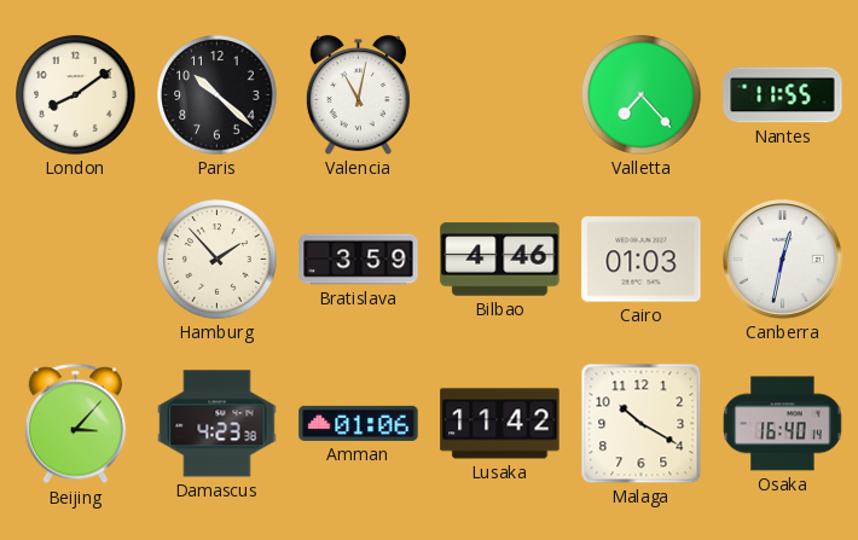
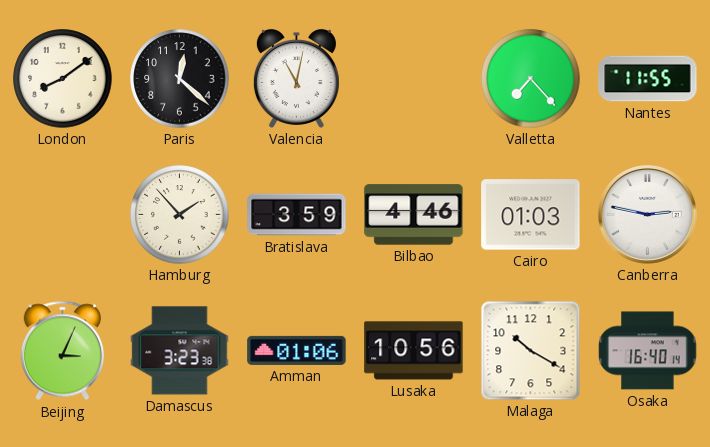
Paris: 10:22 -> 12:22
Canberra: 12:32 -> 2:47
Beijing: 3:07 -> 3:04
Damascus: 4:23 -> 3:23
Lusaka: 11:42 -> 10:56
